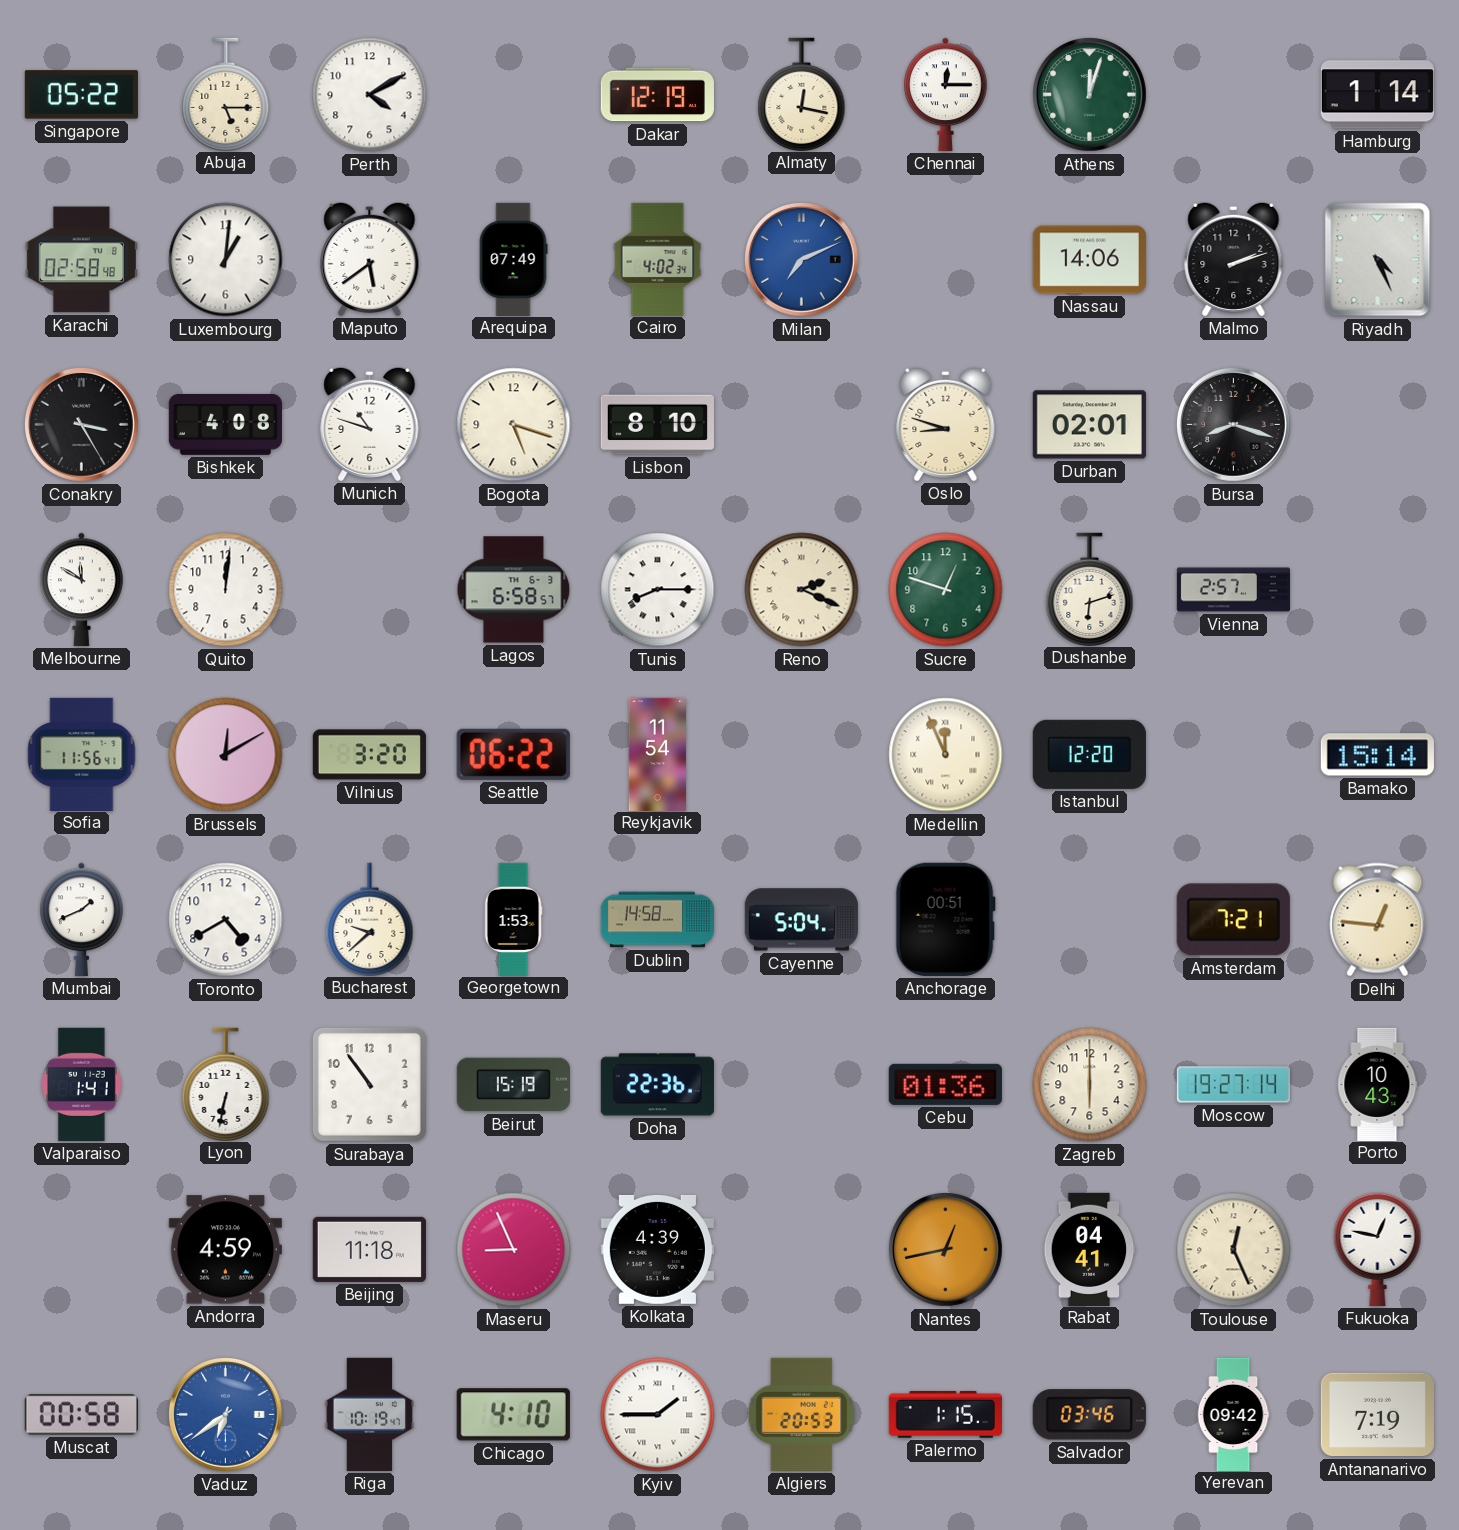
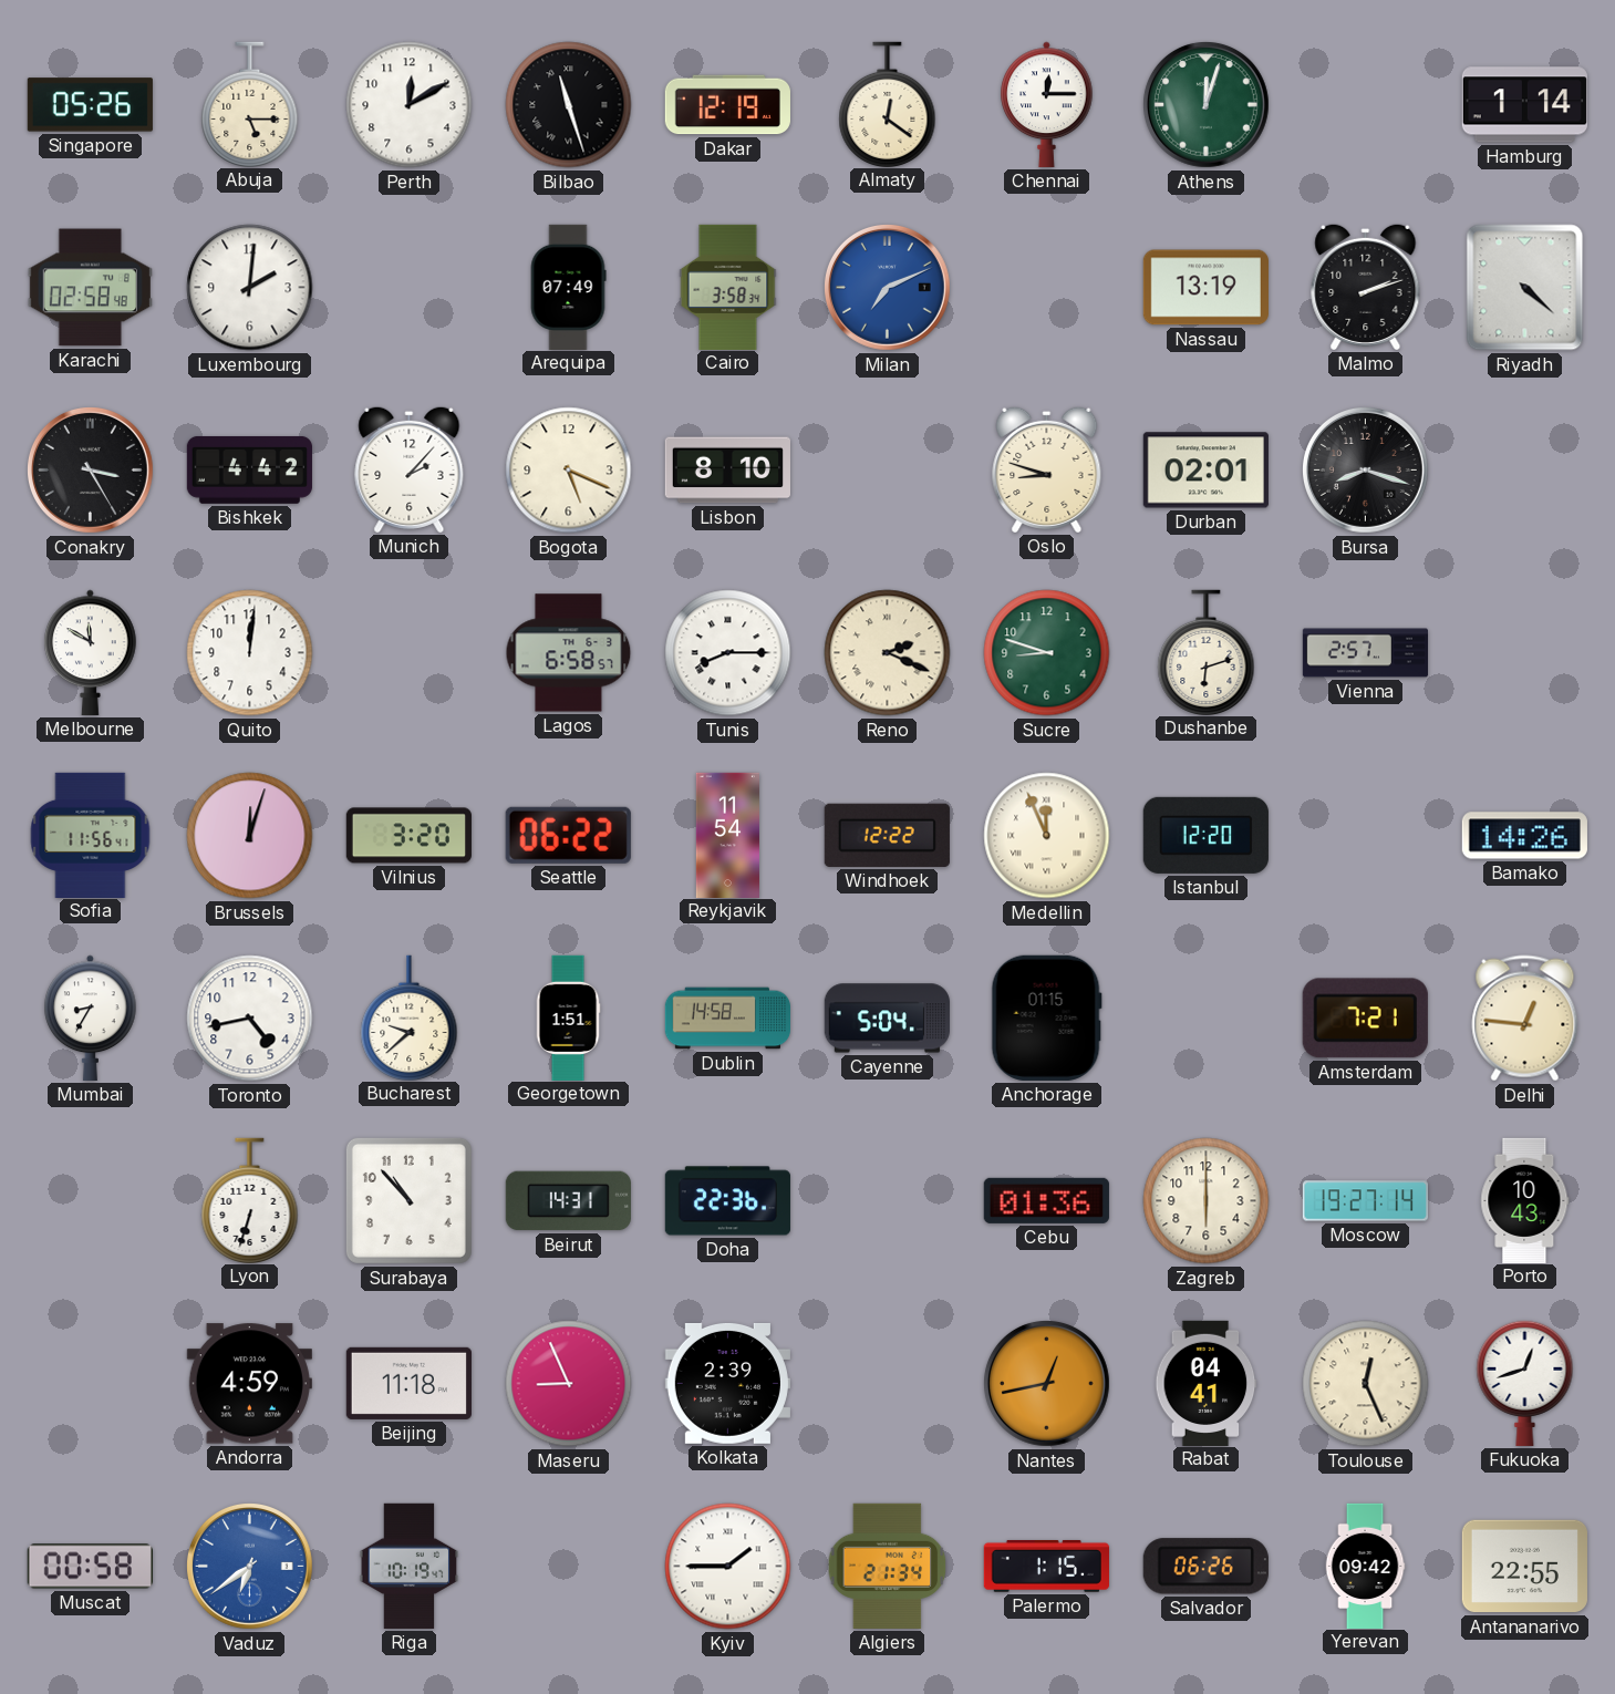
Singapore: 05:22 -> 05:26
Perth: 4:10 -> 12:10
Bilbao: none -> 11:27
Almaty: 12:17 -> 12:21
Luxembourg: 1:01 -> 2:01
Maputo: 5:39 -> none
Cairo: 4:02 -> 3:58
Nassau: 14:06 -> 13:19
Riyadh: 4:26 -> 4:22
Bishkek: 4:08 -> 4:42
Munich: 10:48 -> 2:07
Bogota: 5:18 -> 5:19
Sucre: 12:48 -> 8:48
Brussels: 12:10 -> 12:03
Windhoek: none -> 12:22
Bamako: 15:14 -> 14:26
Mumbai: 1:41 -> 8:35
Toronto: 4:40 -> 4:43
Georgetown: 1:53 -> 1:51
Anchorage: 00:51 -> 01:15
Valparaiso: 1:41 -> none
Lyon: 6:32 -> 6:33
Surabaya: 10:54 -> 10:53
Beirut: 15:19 -> 14:31
Kolkata: 4:39 -> 2:39
Fukuoka: 12:47 -> 12:42
Chicago: 4:10 -> none
Algiers: 20:53 -> 21:34
Salvador: 03:46 -> 06:26
Antananarivo: 7:19 -> 22:55
